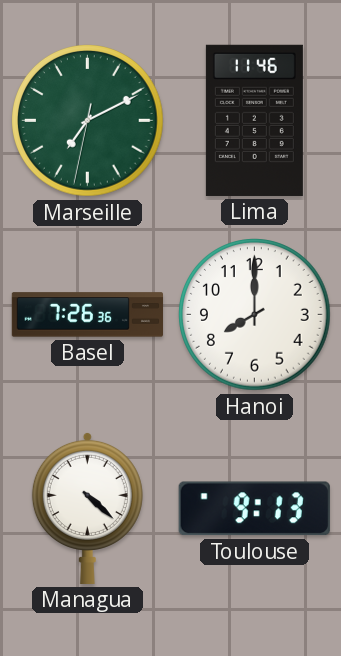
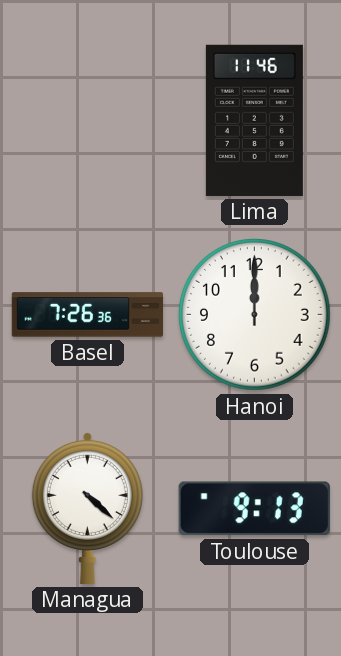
Marseille: 7:10 -> none
Hanoi: 8:00 -> 12:00
